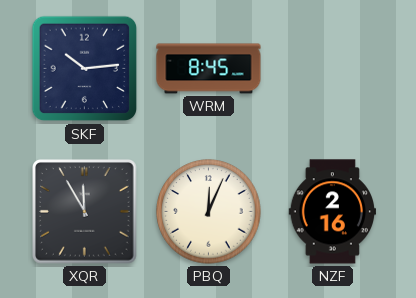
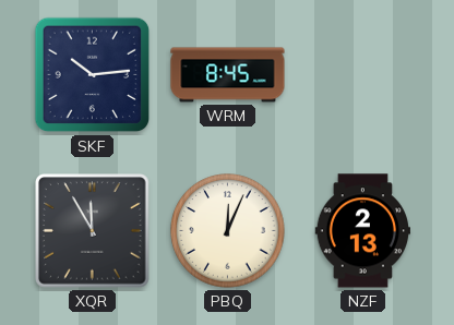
NZF: 2:16 -> 2:13
